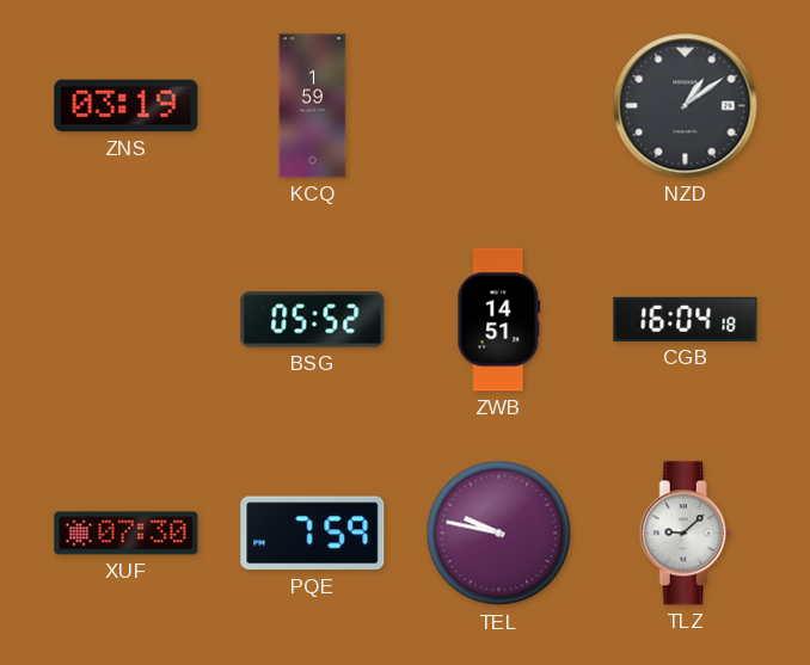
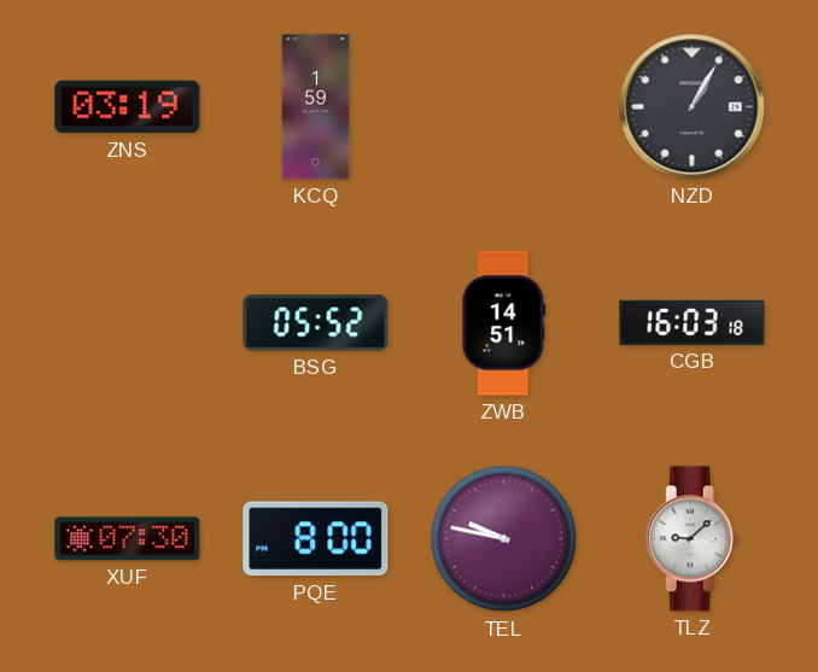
NZD: 1:09 -> 1:05
CGB: 16:04 -> 16:03
PQE: 7:59 -> 8:00
